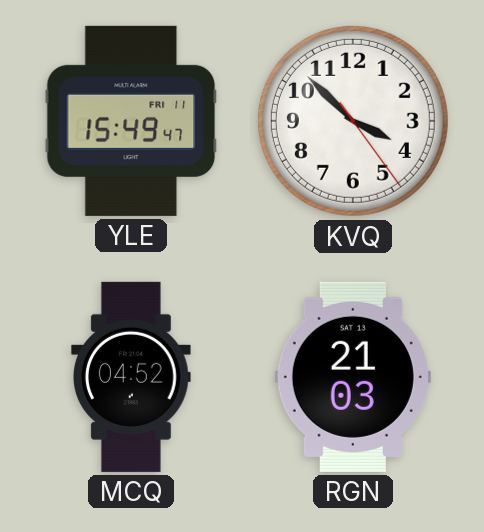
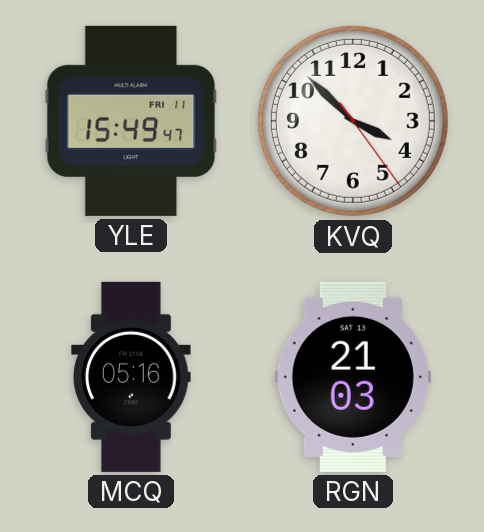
MCQ: 04:52 -> 05:16
